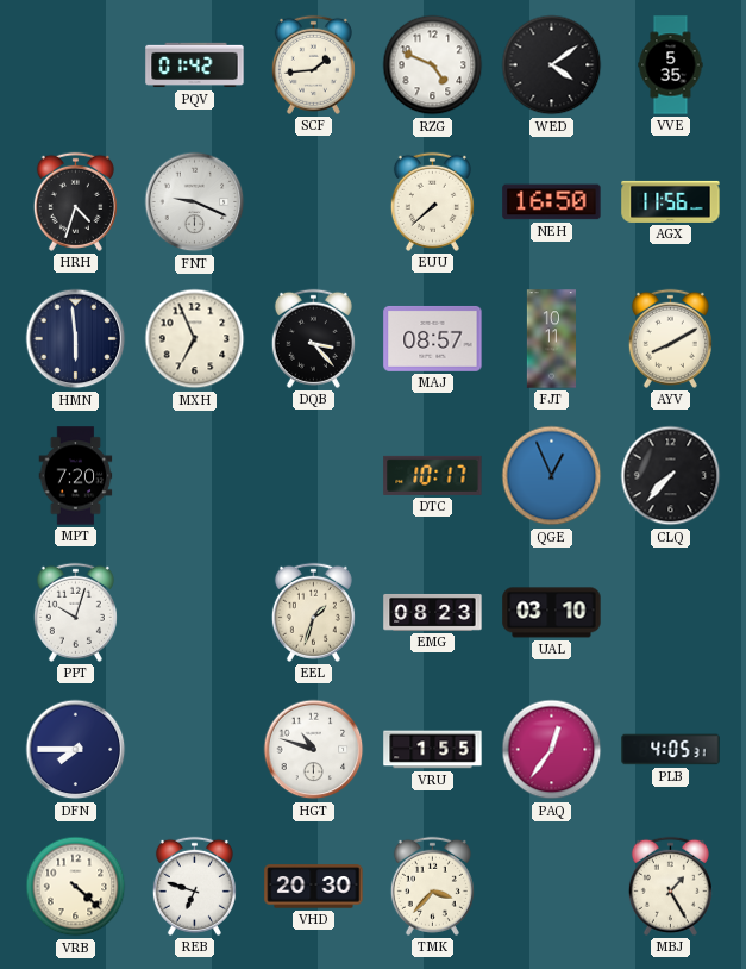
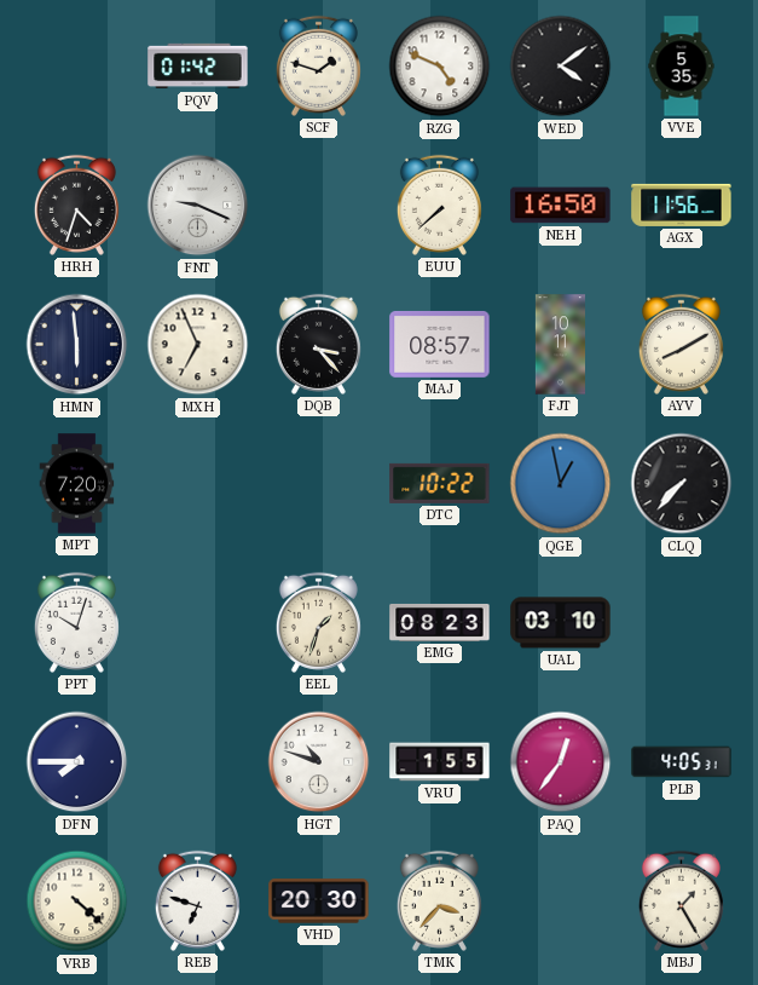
SCF: 1:44 -> 1:48
DTC: 10:17 -> 10:22
QGE: 12:56 -> 12:58
